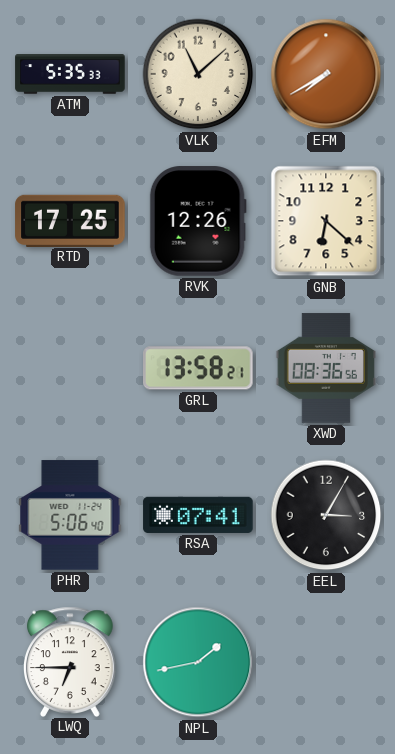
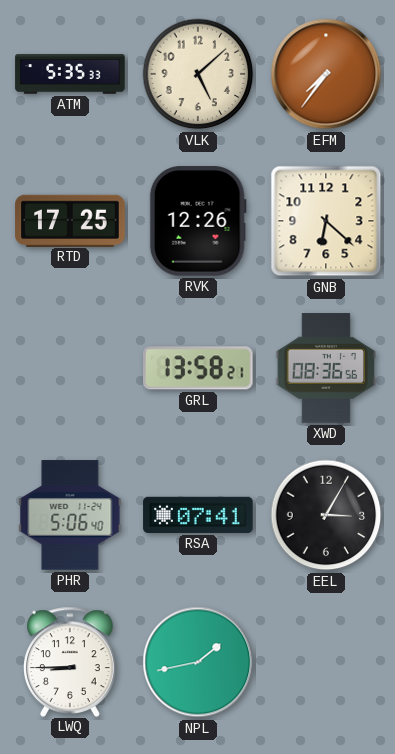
VLK: 11:08 -> 5:08
EFM: 7:40 -> 7:36
LWQ: 6:45 -> 8:45
